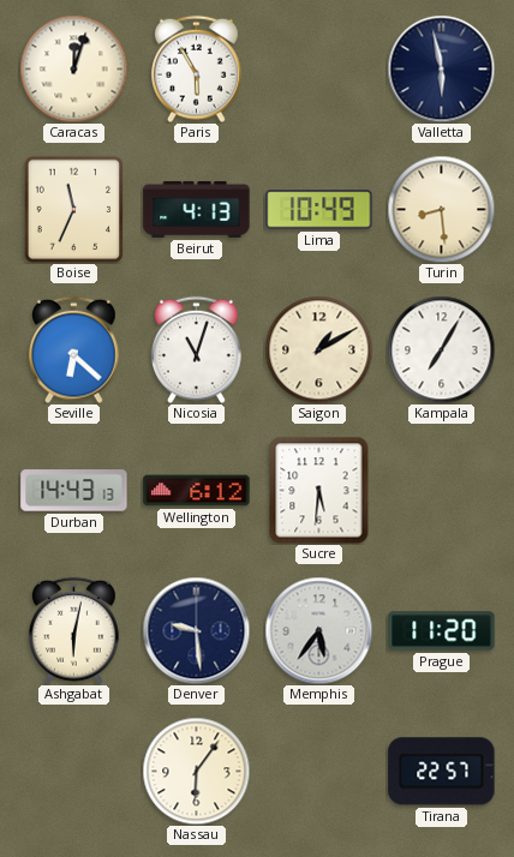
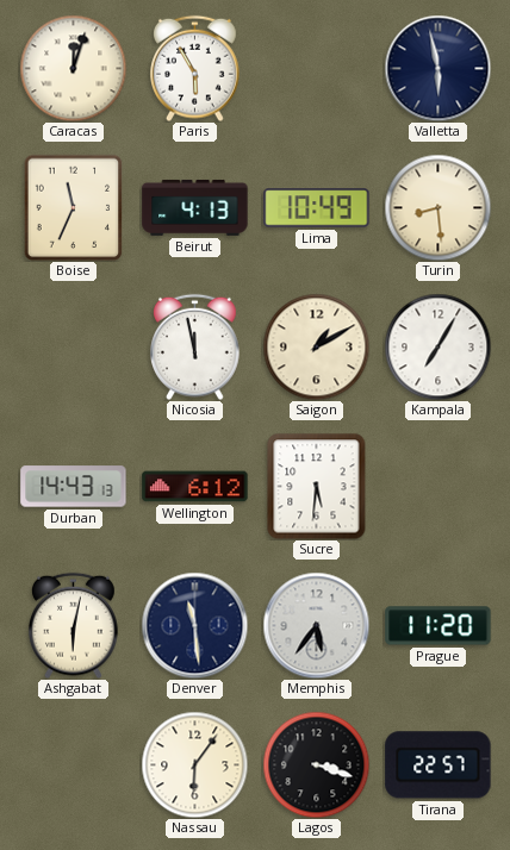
Seville: 6:22 -> none
Nicosia: 11:03 -> 11:58
Denver: 9:29 -> 11:29
Lagos: none -> 3:18
